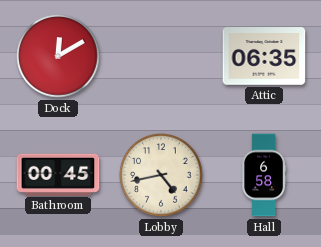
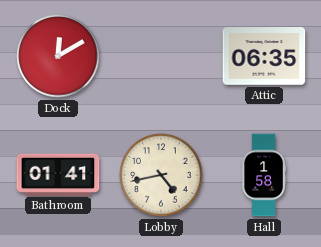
Bathroom: 00:45 -> 01:41
Hall: 6:58 -> 1:58
